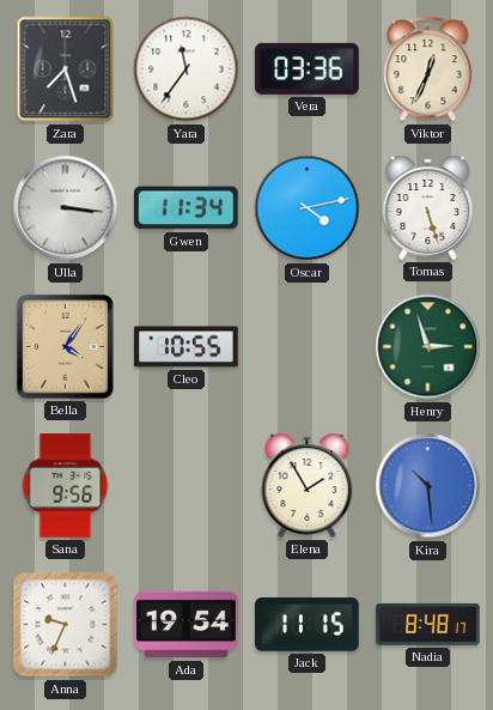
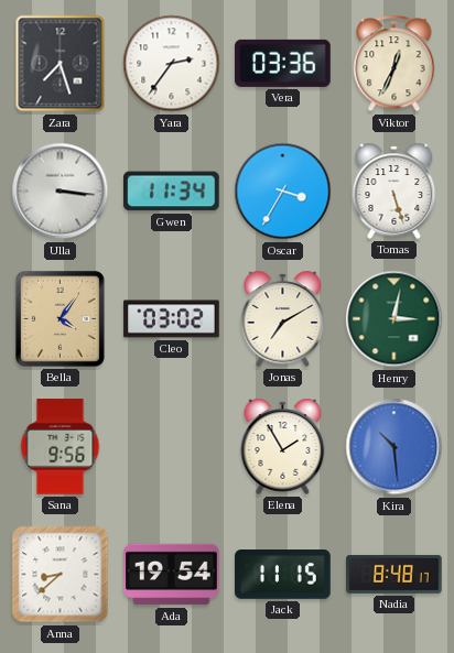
Yara: 11:36 -> 2:36
Oscar: 4:13 -> 3:35
Cleo: 10:55 -> 03:02
Jonas: none -> 7:10
Henry: 2:57 -> 3:02
Anna: 9:34 -> 8:38
